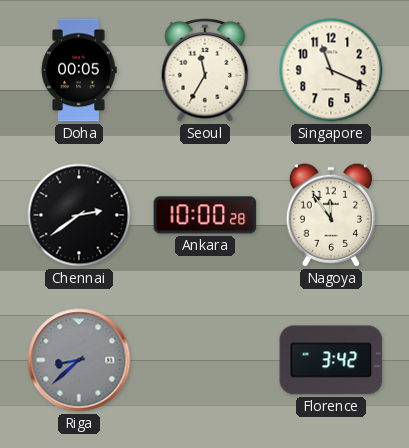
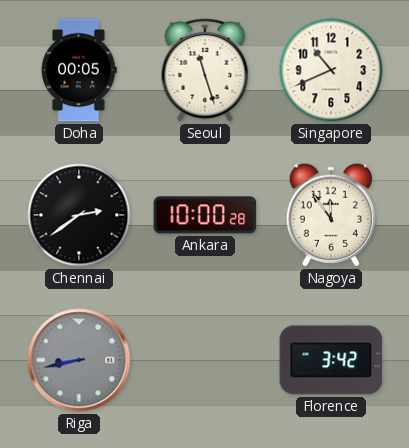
Seoul: 11:35 -> 11:27
Singapore: 11:19 -> 10:41
Riga: 8:38 -> 8:43
